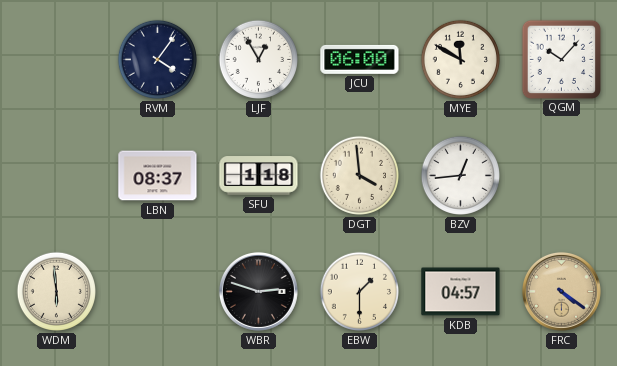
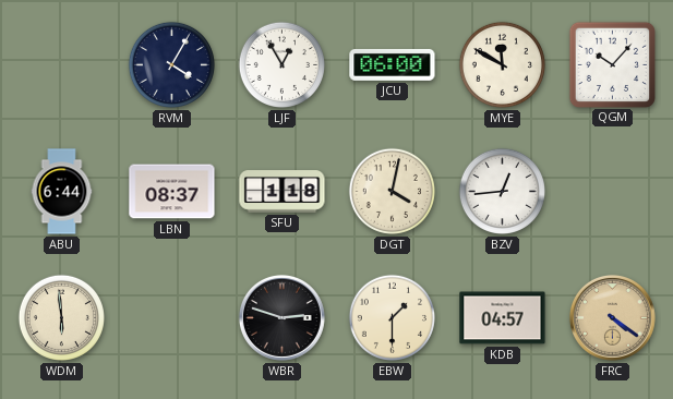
RVM: 4:06 -> 4:05
ABU: none -> 6:44
DGT: 3:59 -> 4:02
